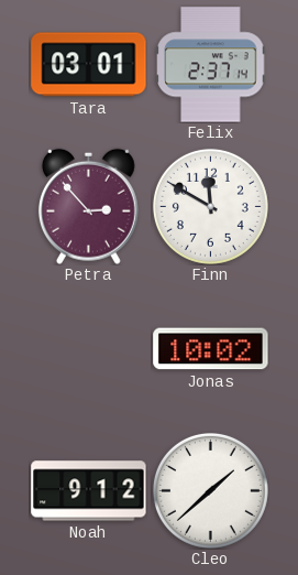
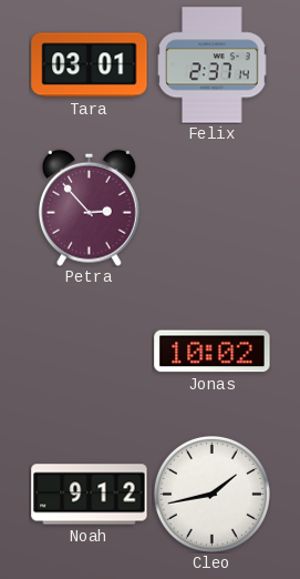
Finn: 11:50 -> none
Cleo: 1:38 -> 1:43
